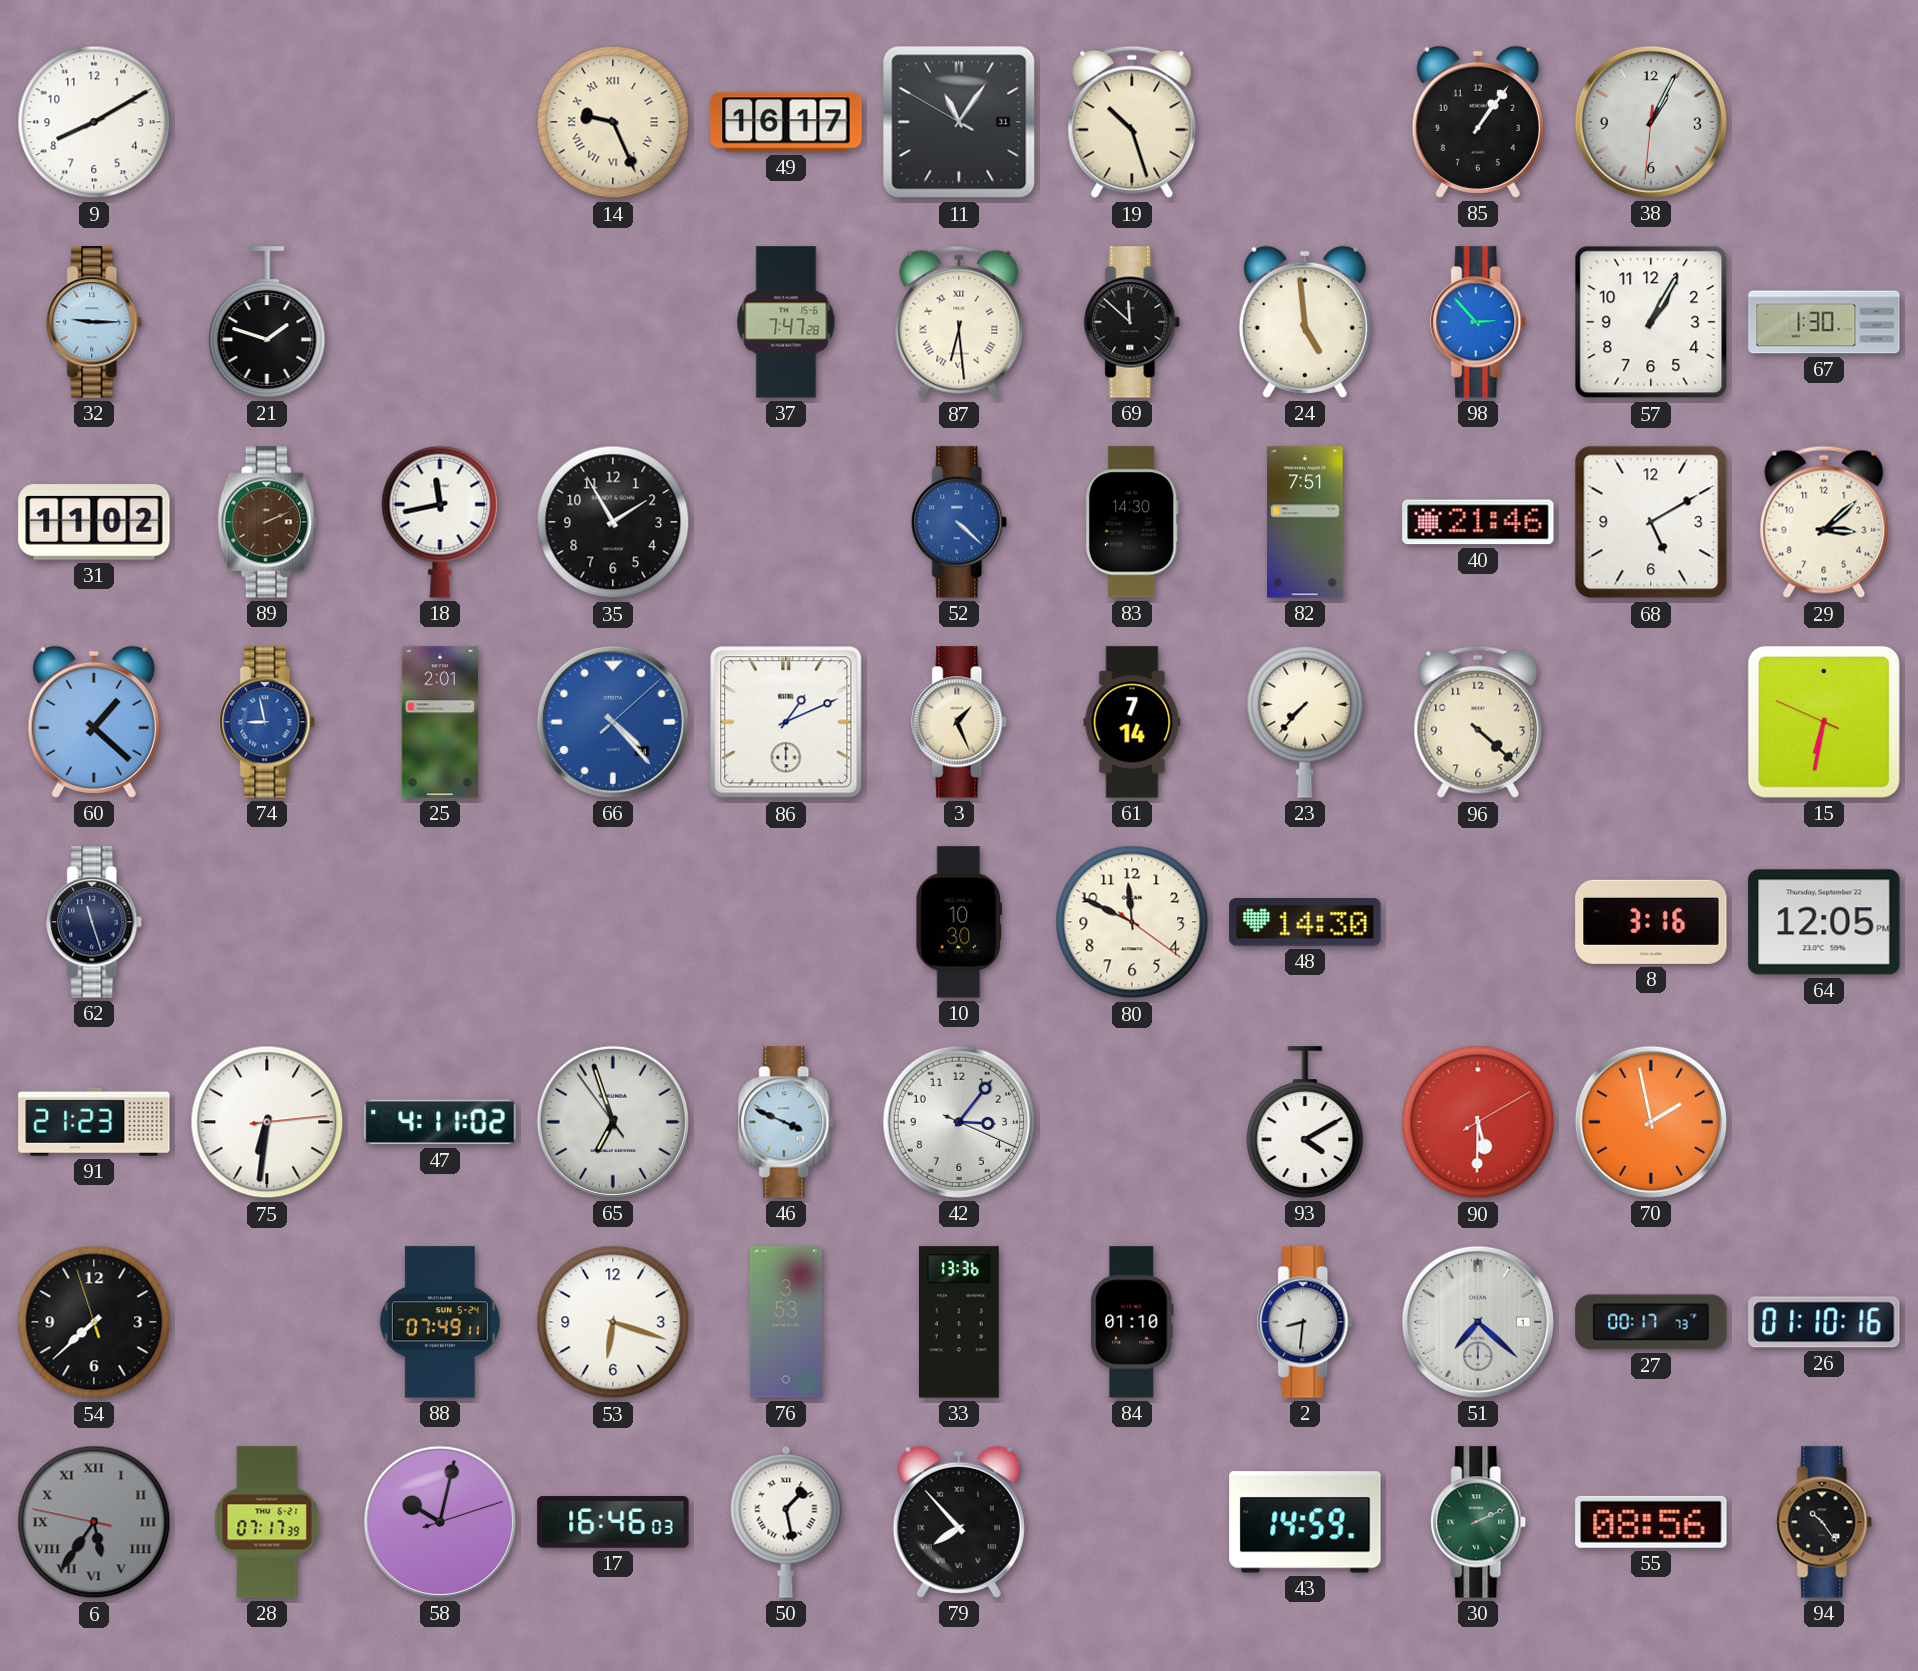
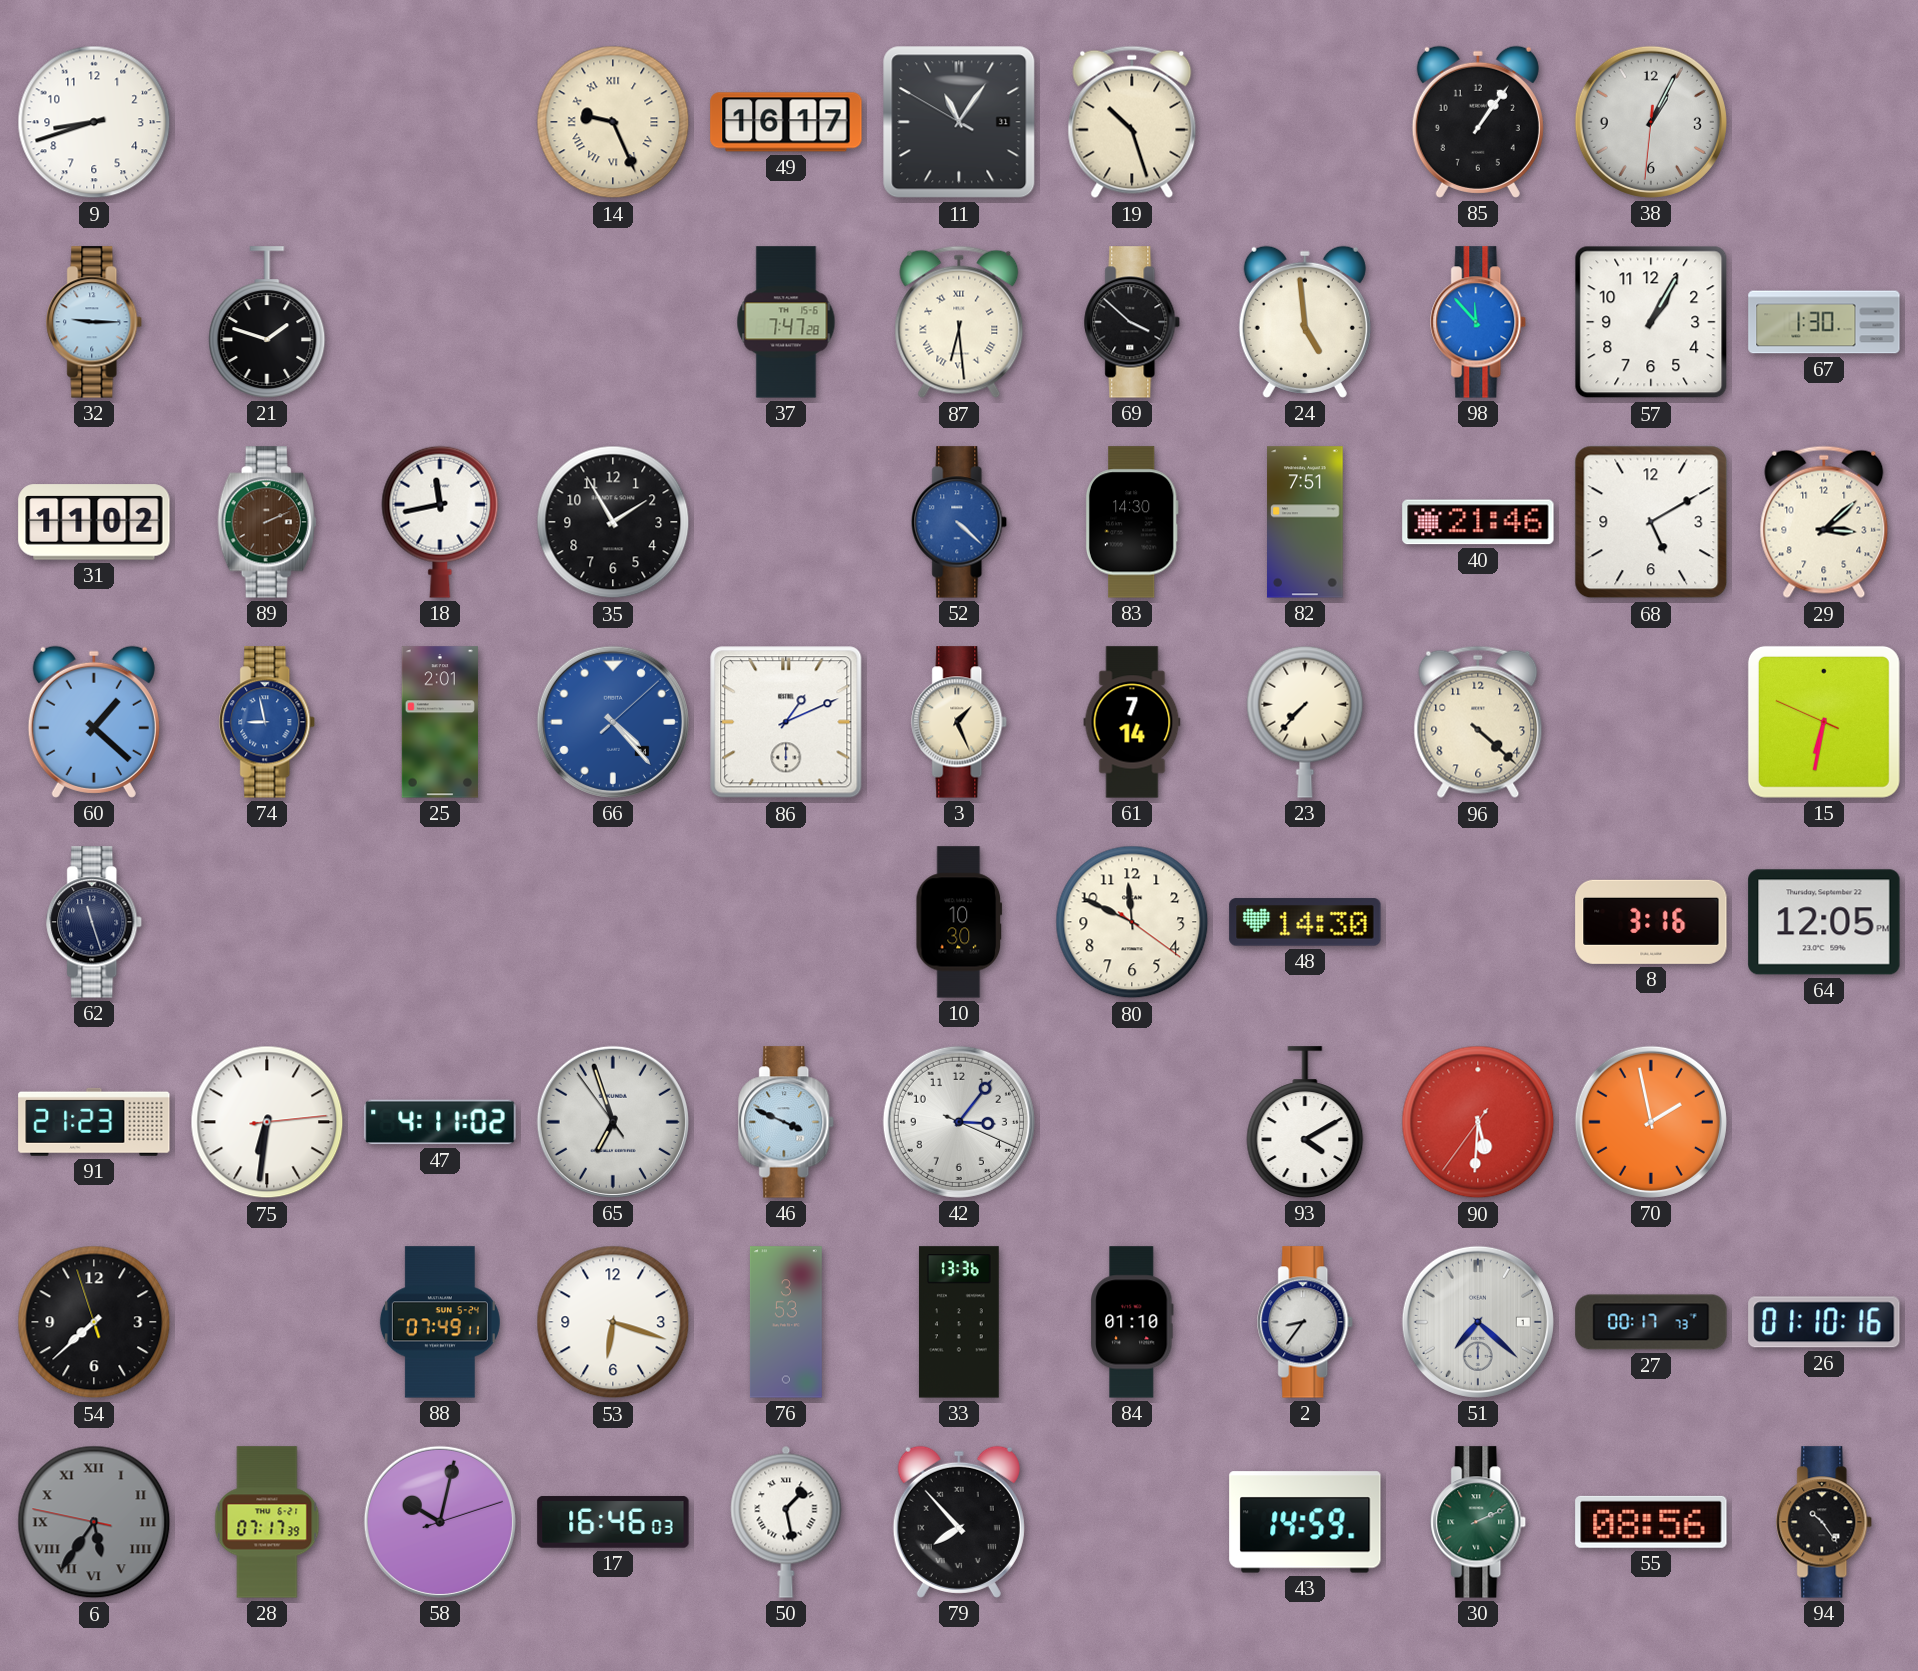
9: 8:10 -> 8:42
69: 11:52 -> 3:52
98: 2:53 -> 11:53
90: 5:30:10 -> 5:30:36
2: 8:31 -> 8:36
